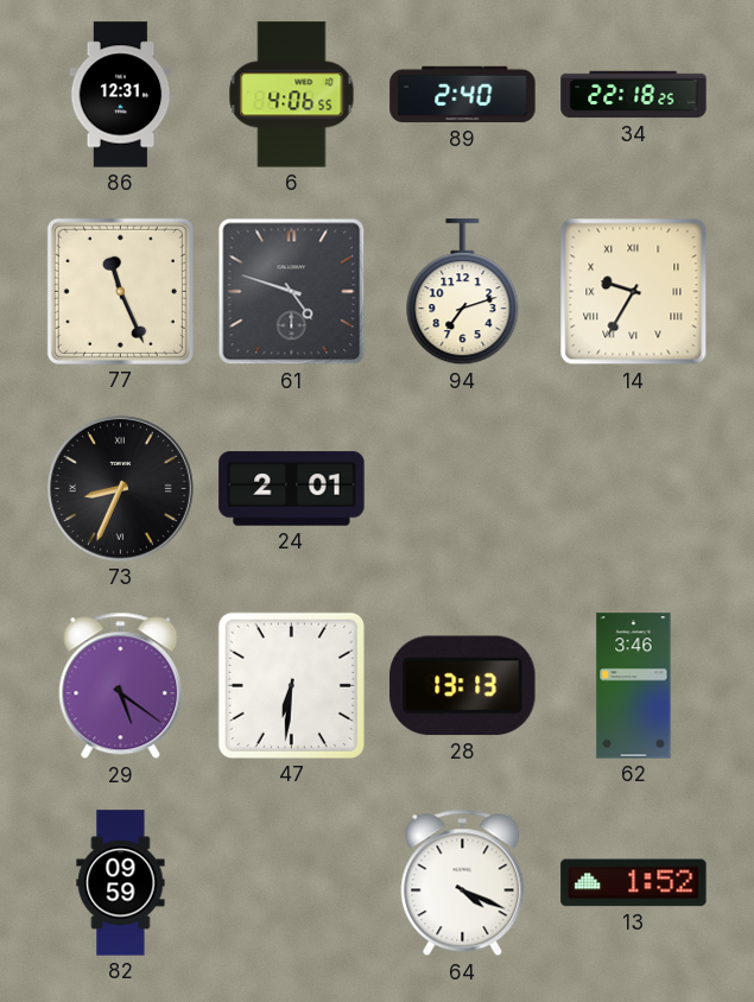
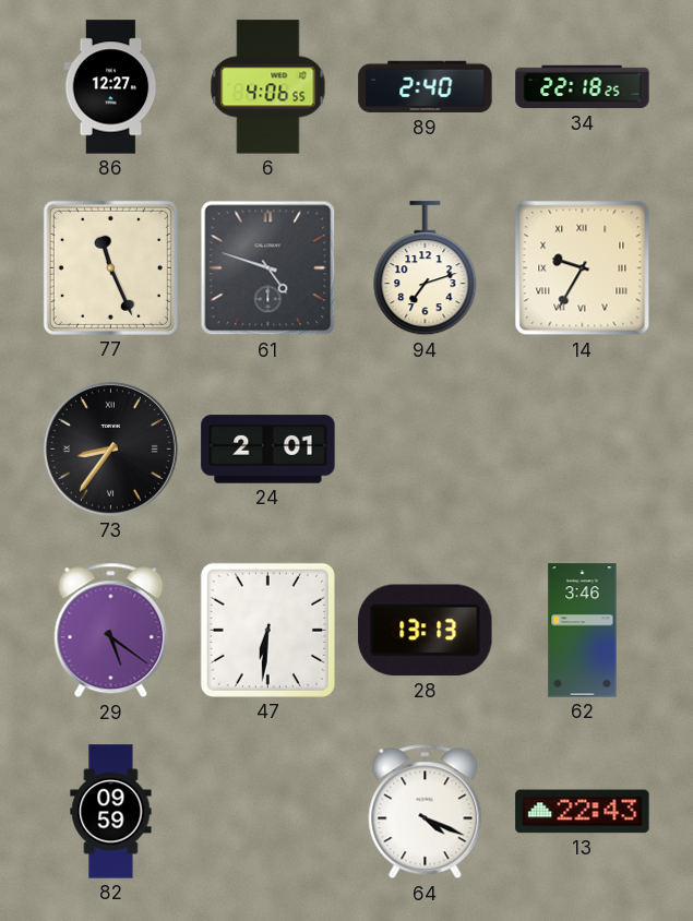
86: 12:31 -> 12:27
73: 8:34 -> 8:36
13: 1:52 -> 22:43
